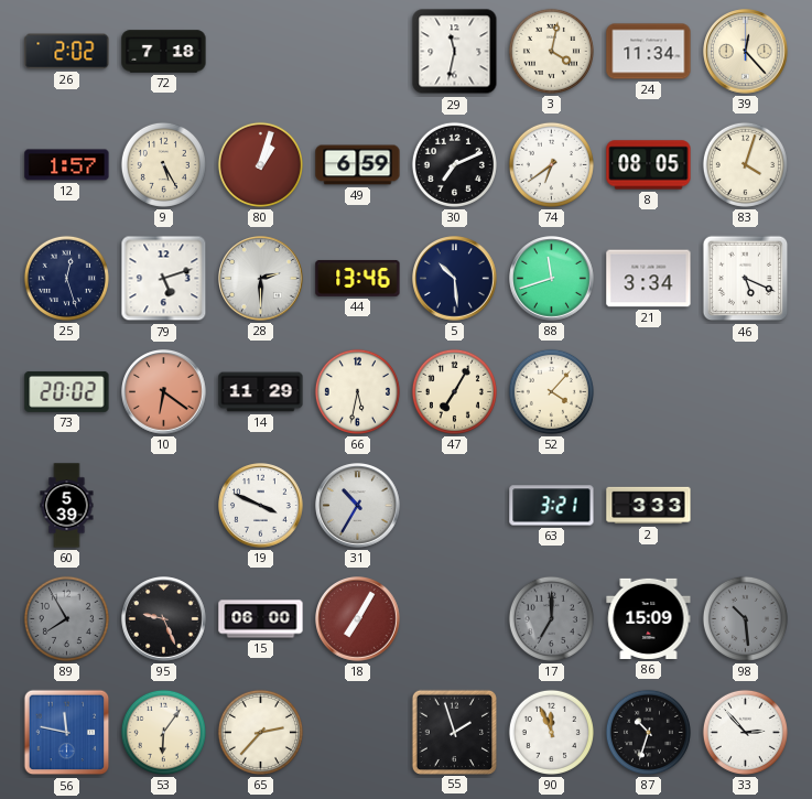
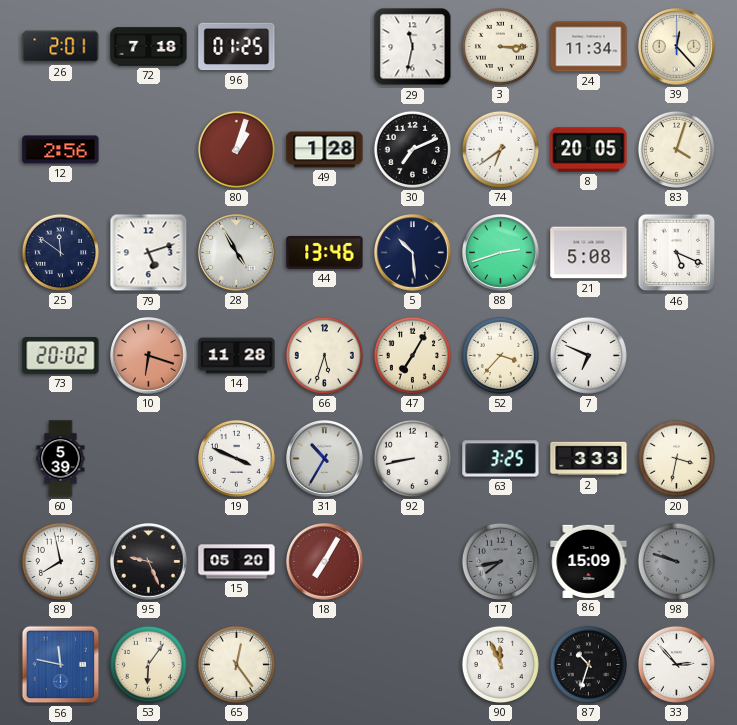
26: 2:02 -> 2:01
96: none -> 01:25
3: 4:02 -> 3:15
12: 1:57 -> 2:56
9: 5:25 -> none
49: 6:59 -> 1:28
8: 08:05 -> 20:05
25: 12:27 -> 11:51
28: 2:30 -> 4:55
88: 11:42 -> 2:42
21: 3:34 -> 5:08
10: 6:21 -> 6:18
14: 11:29 -> 11:28
66: 5:32 -> 5:33
52: 4:07 -> 3:37
7: none -> 6:49
92: none -> 8:43
63: 3:21 -> 3:25
20: none -> 3:32
89: 7:55 -> 7:58
89 dial: grey -> white
15: 06:00 -> 05:20
17: 7:00 -> 7:43
98: 10:29 -> 9:48
65: 2:37 -> 12:24
55: 1:57 -> none
